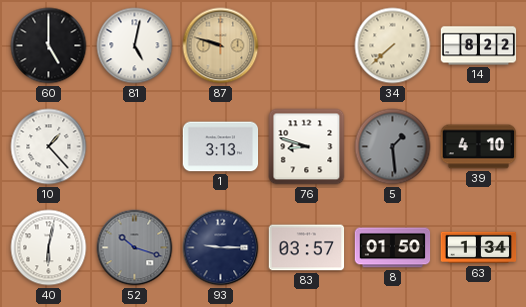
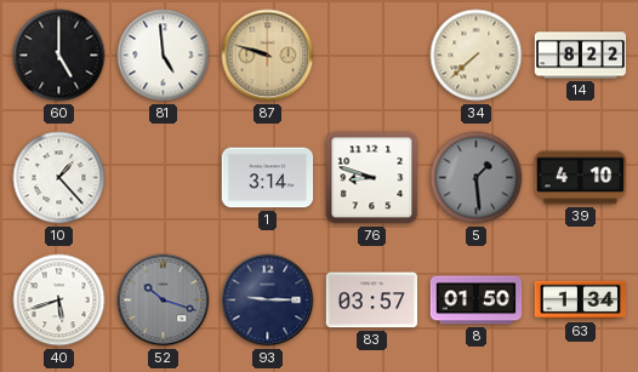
81: 5:02 -> 4:59
1: 3:13 -> 3:14
40: 6:02 -> 5:42
